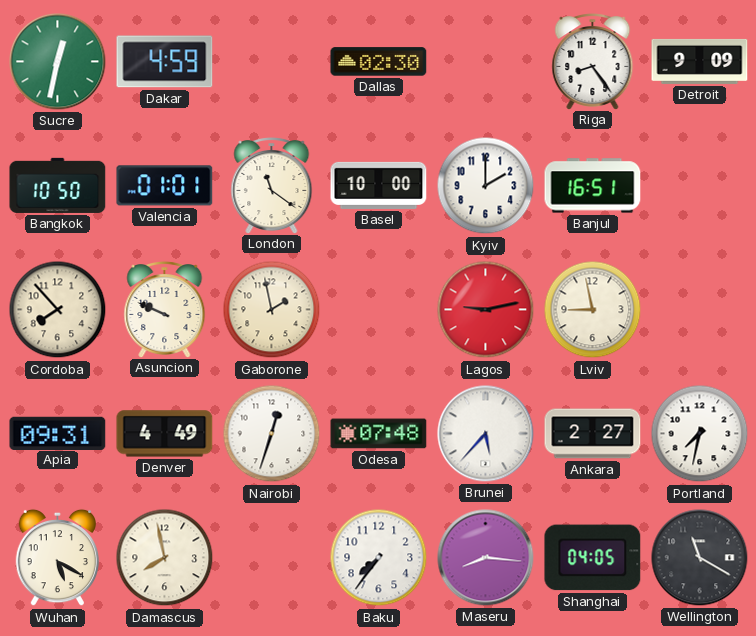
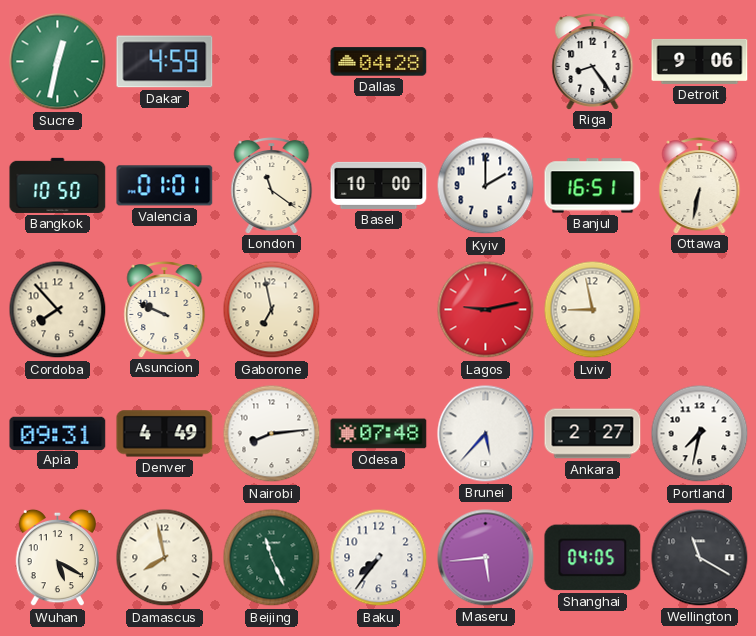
Dallas: 02:30 -> 04:28
Detroit: 9:09 -> 9:06
Ottawa: none -> 6:32
Gaborone: 1:58 -> 6:58
Nairobi: 12:33 -> 8:14
Beijing: none -> 11:26
Maseru: 8:16 -> 5:44
